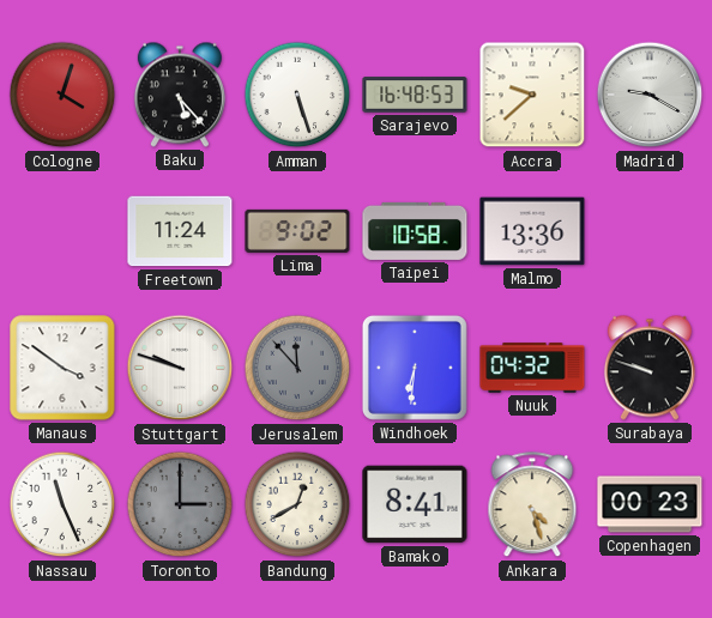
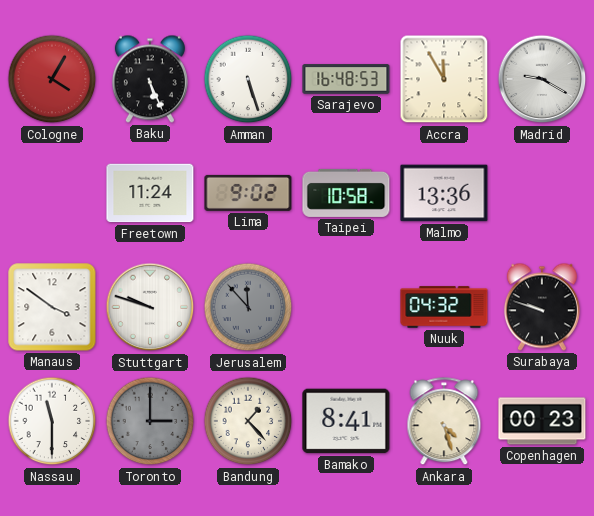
Cologne: 4:03 -> 4:05
Baku: 5:23 -> 5:26
Accra: 9:38 -> 11:55
Windhoek: 6:31 -> none
Nassau: 11:26 -> 11:30
Bandung: 12:40 -> 1:23
